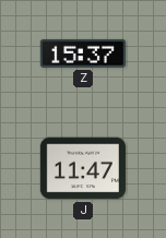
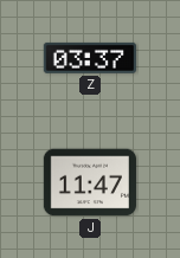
Z: 15:37 -> 03:37
